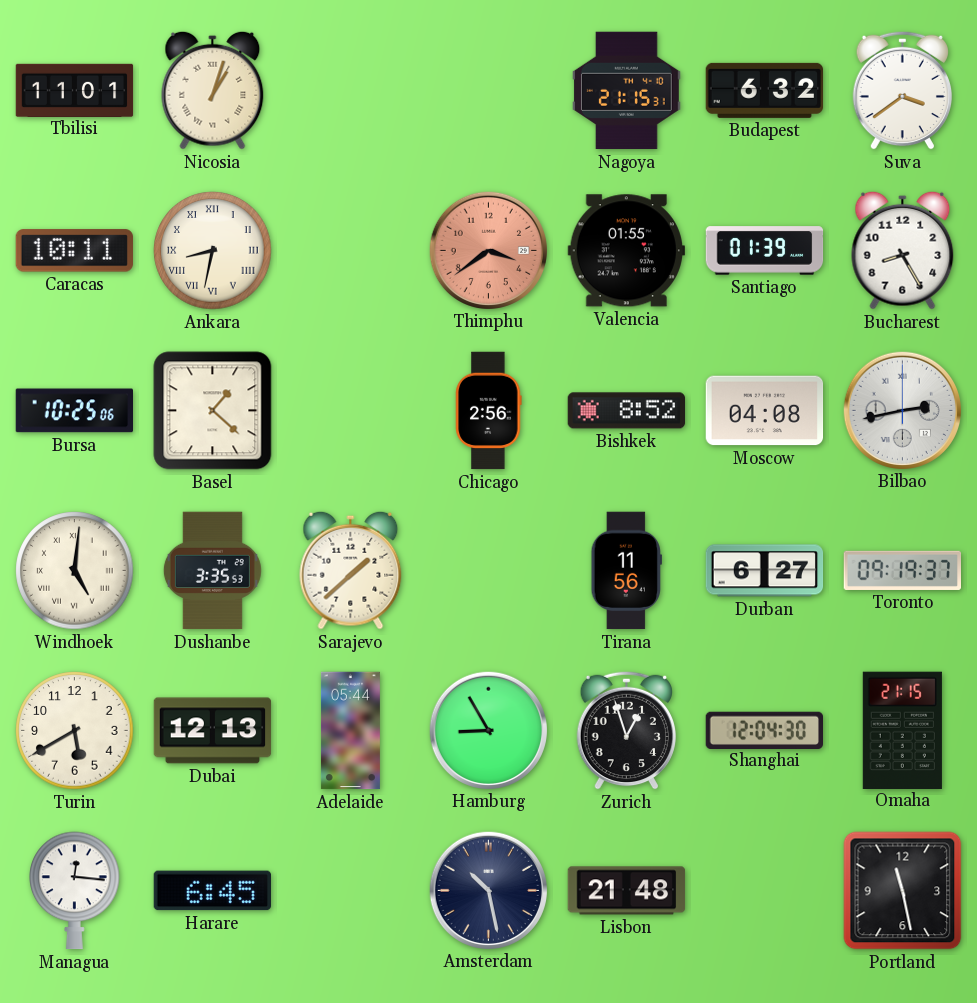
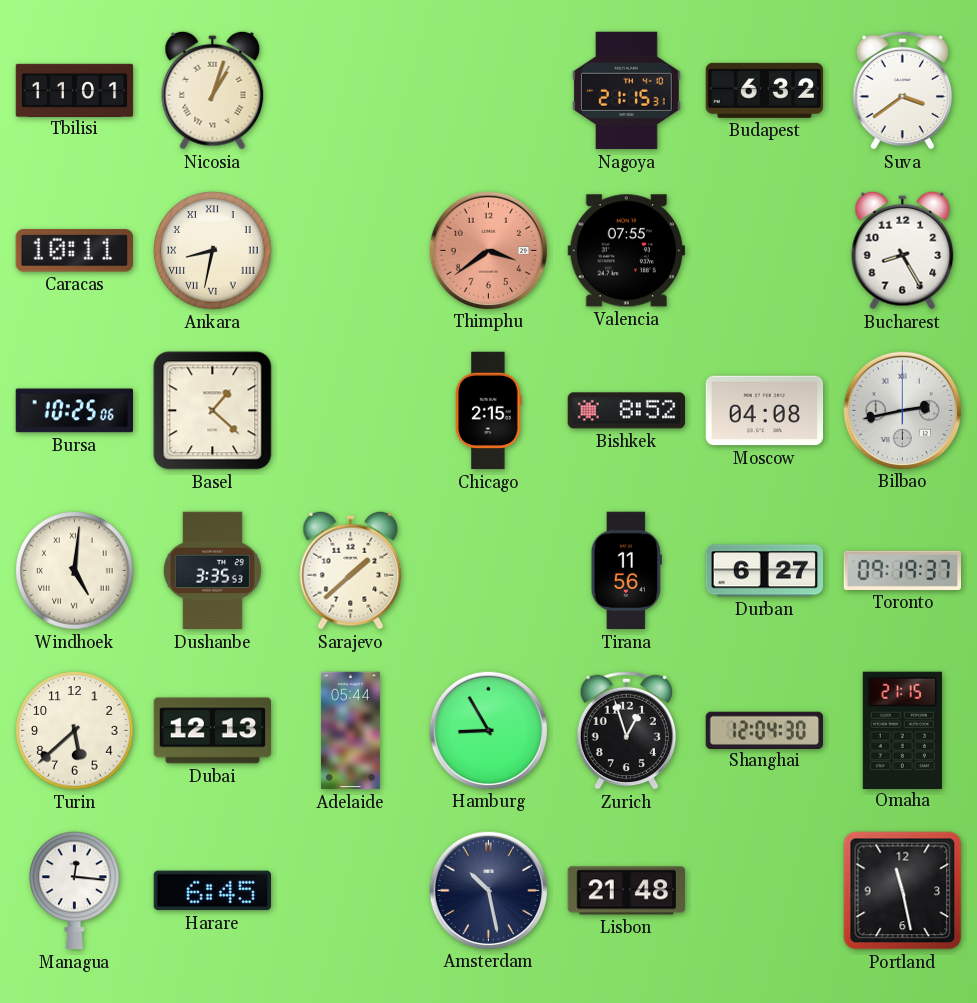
Valencia: 01:55 -> 07:55
Santiago: 01:39 -> none
Chicago: 2:56 -> 2:15
Turin: 5:40 -> 5:38
